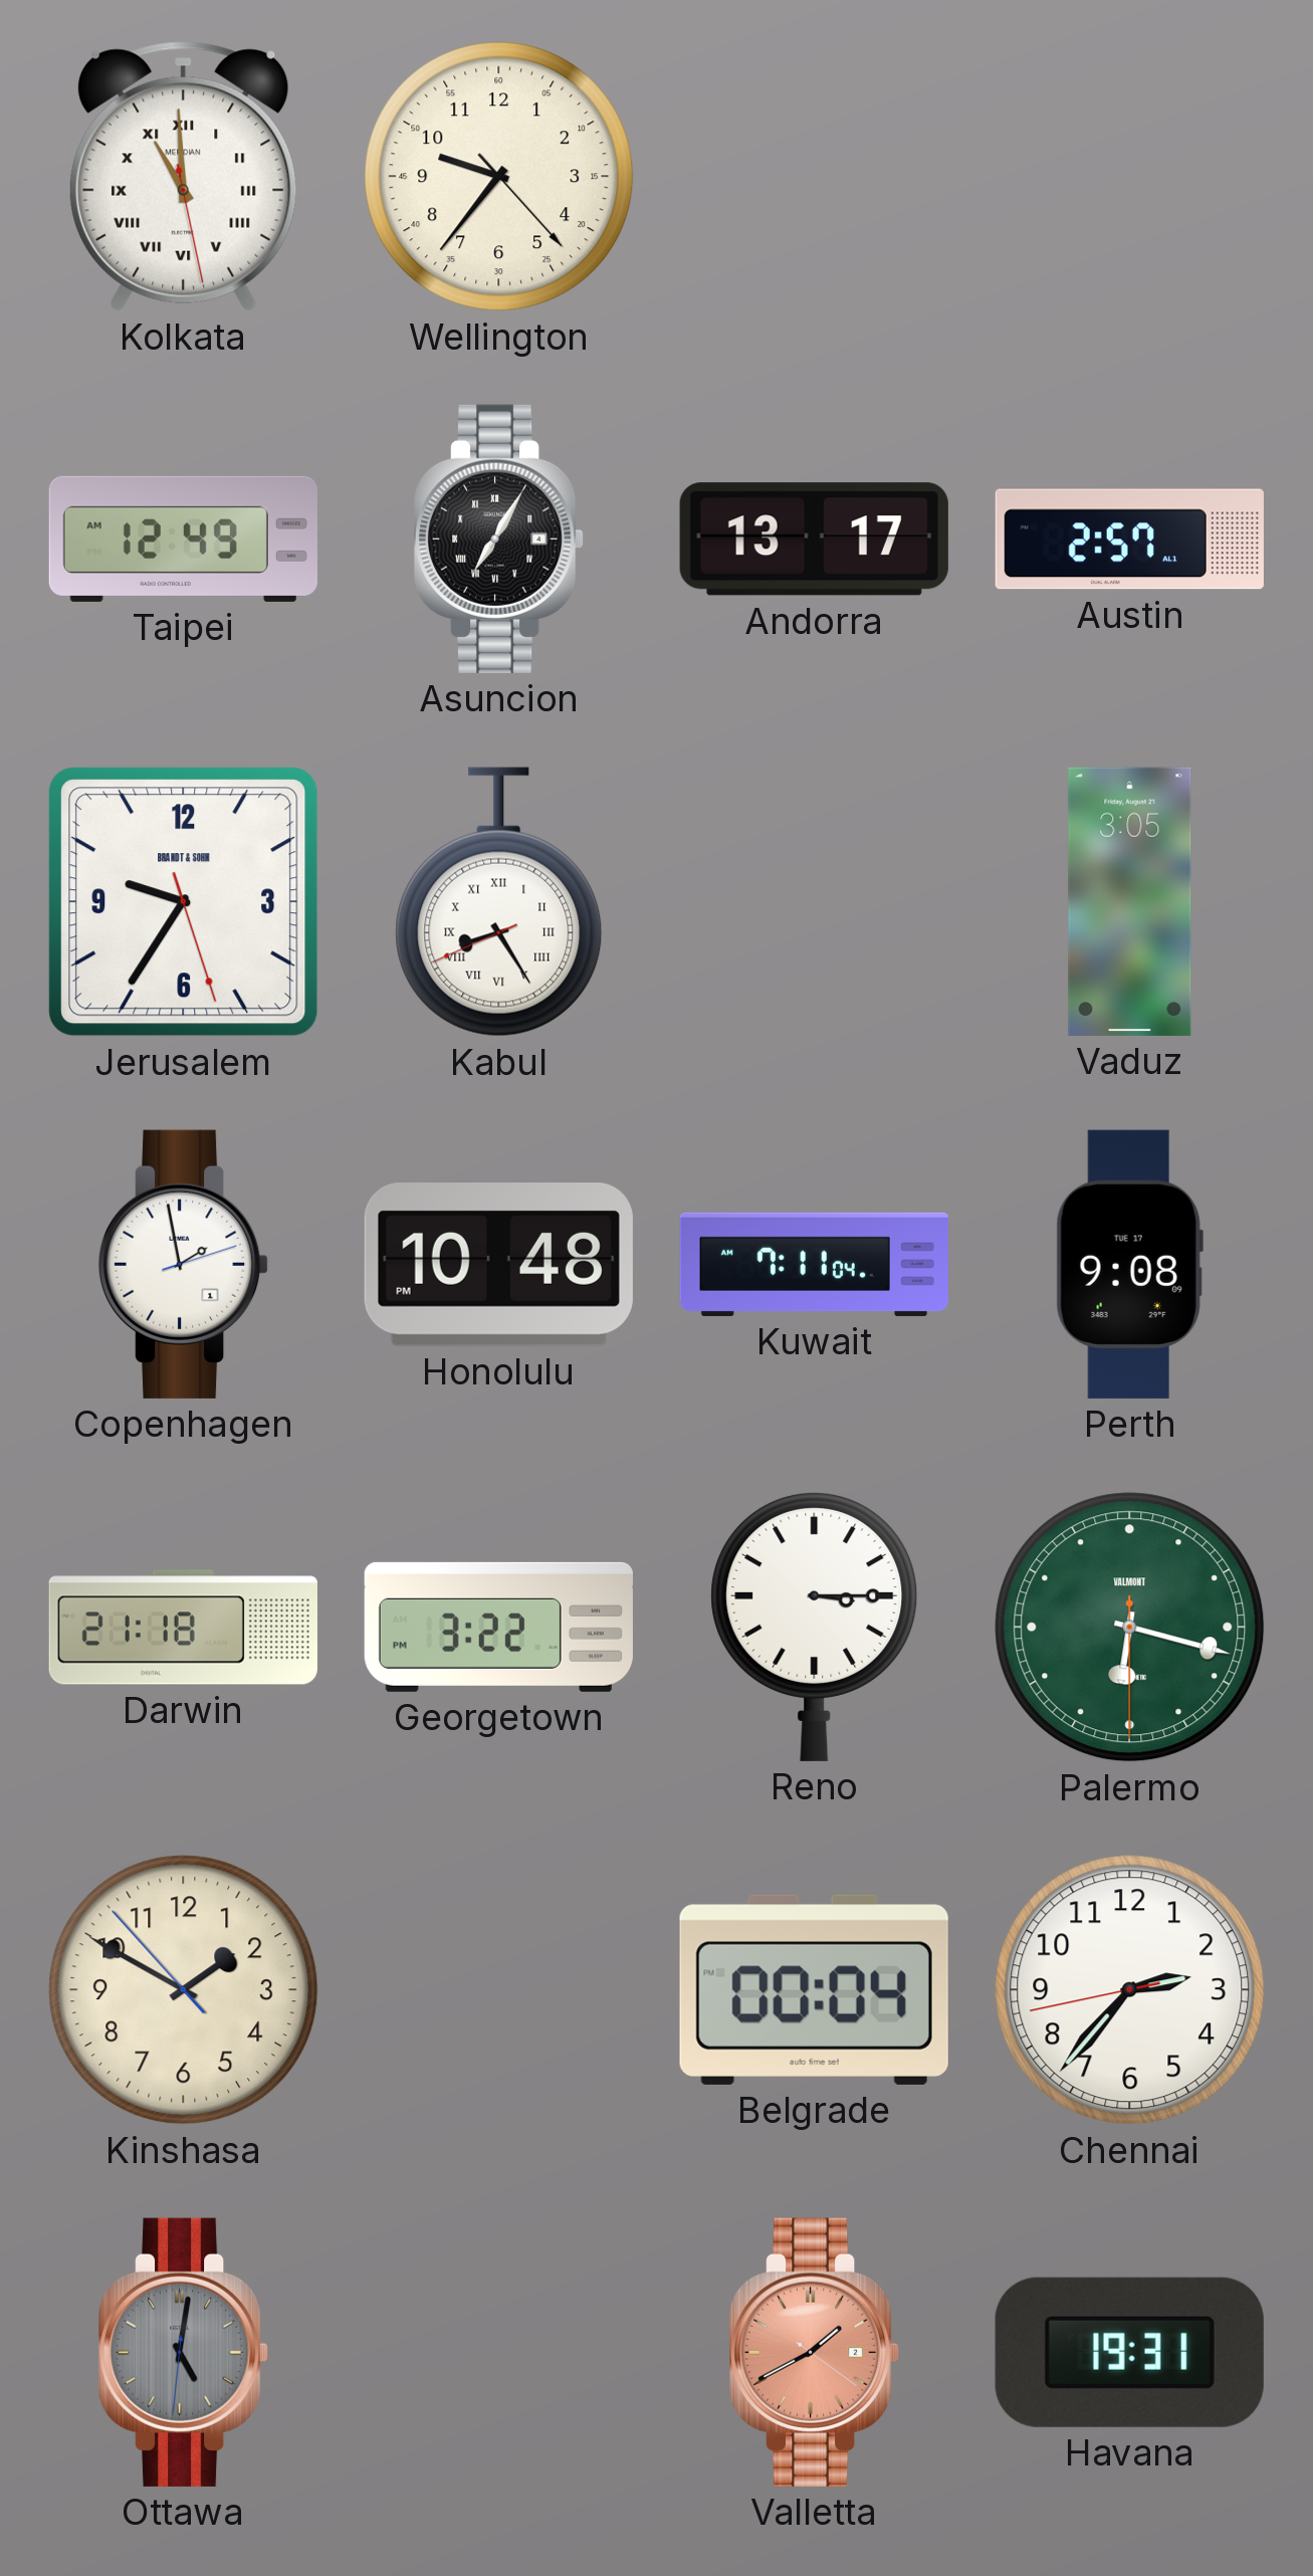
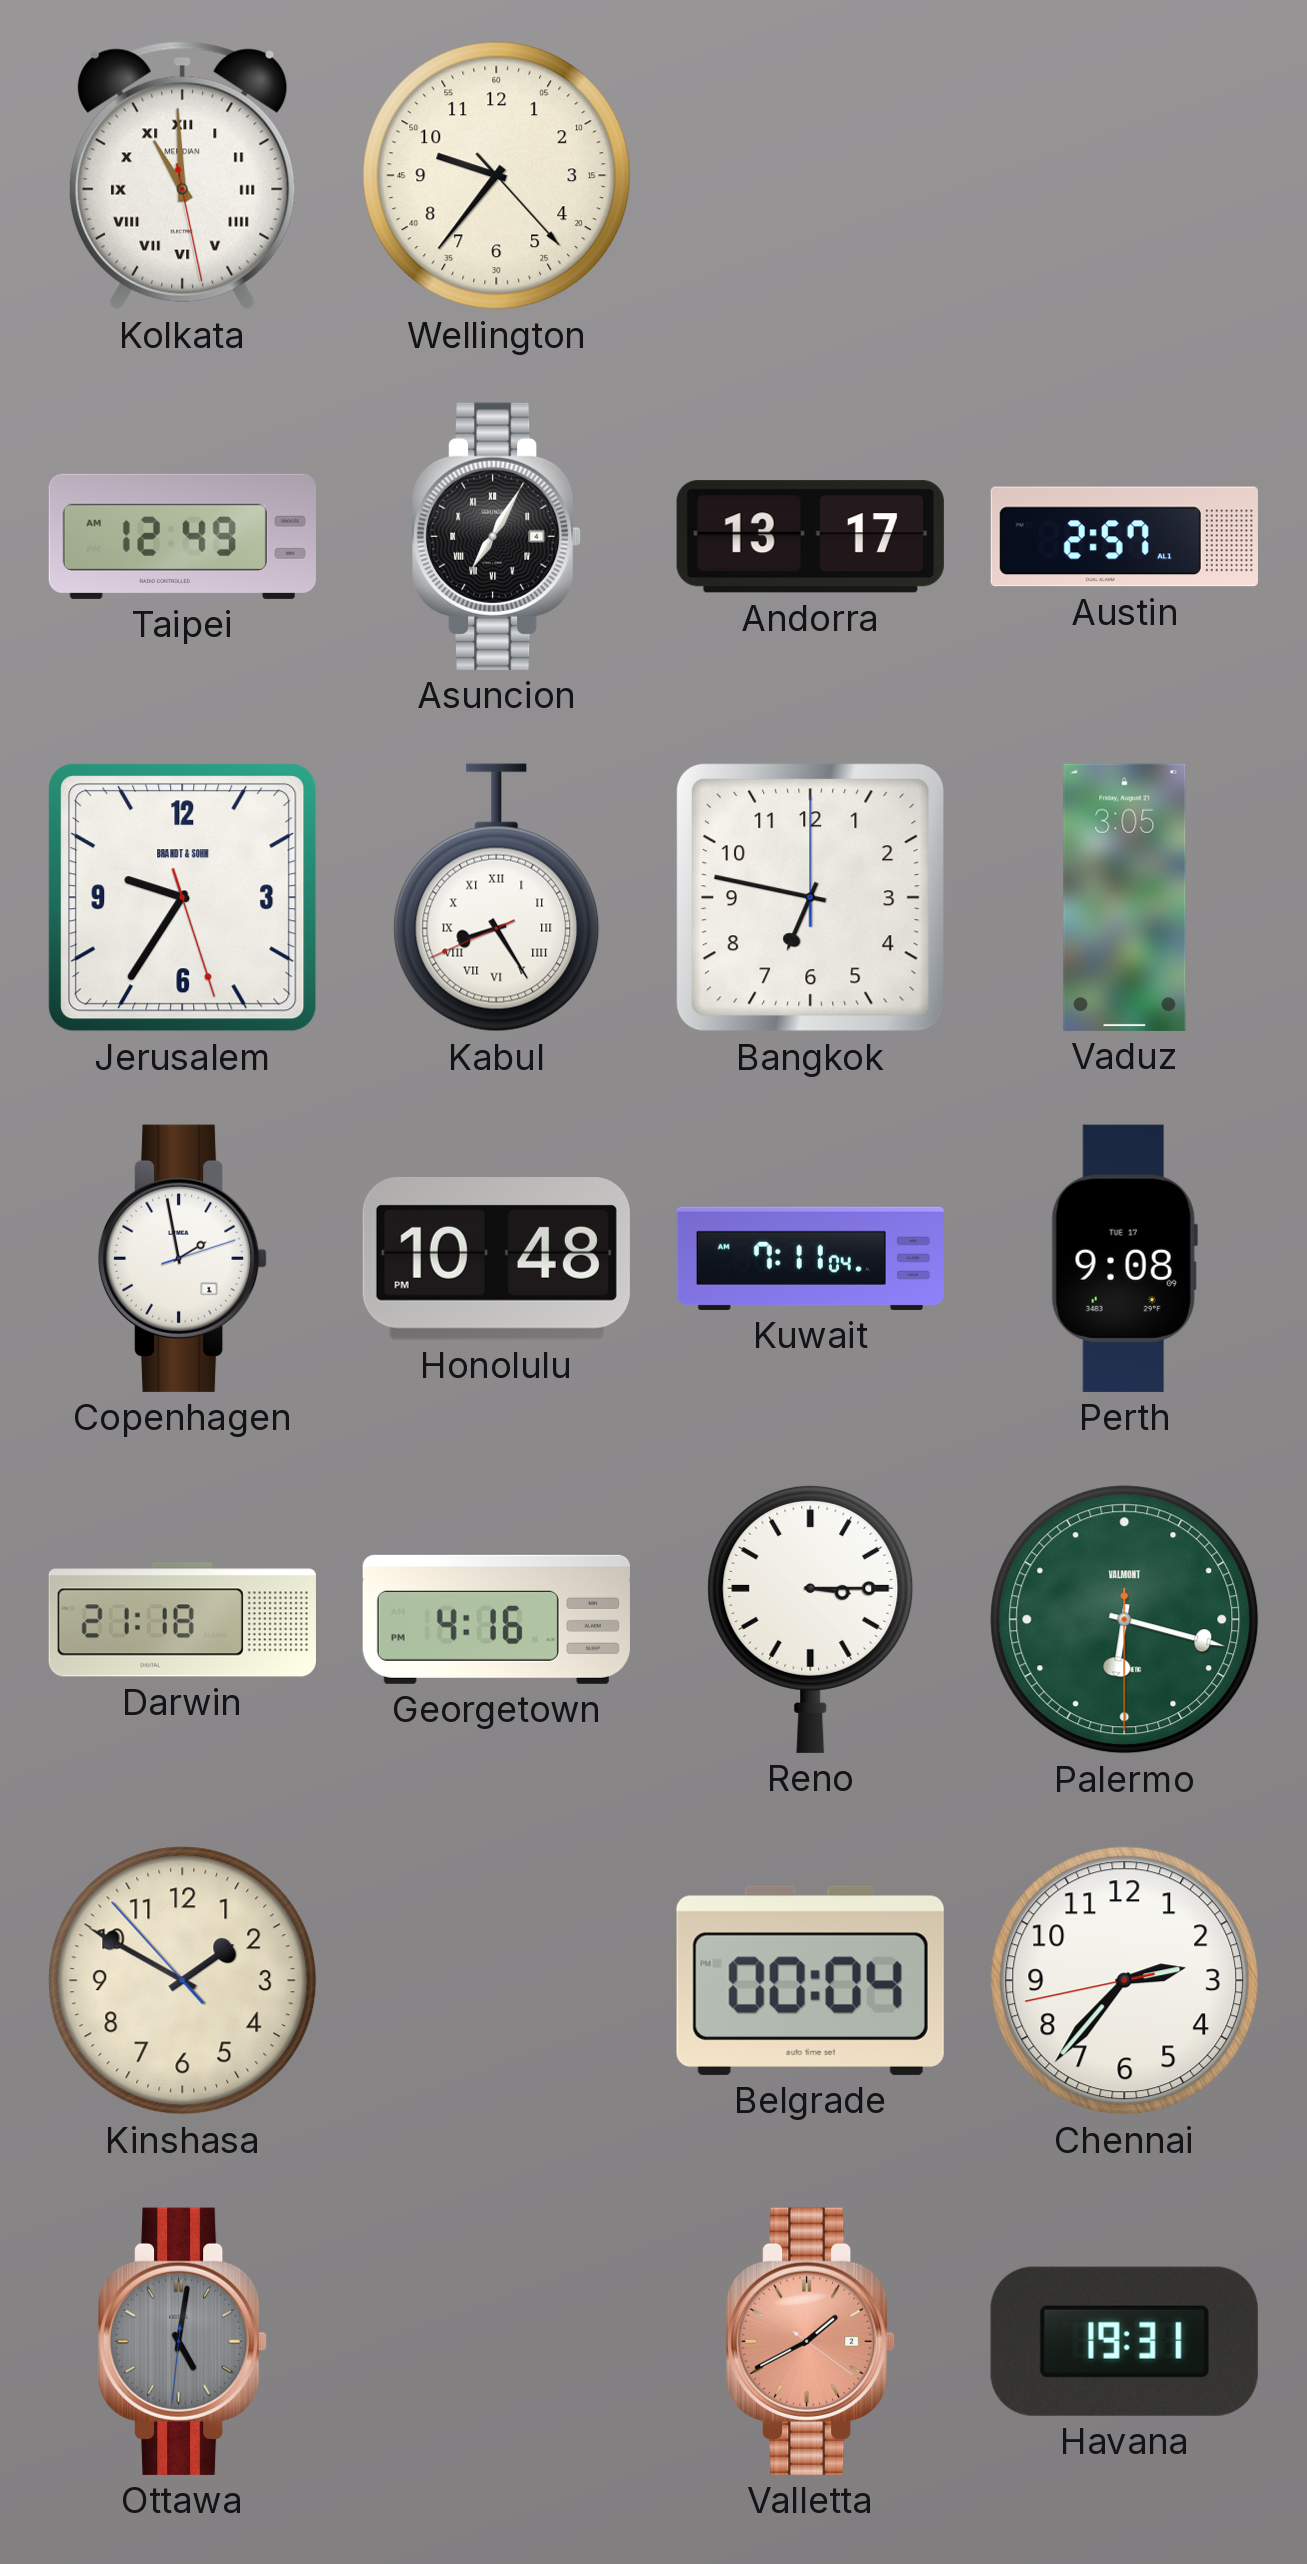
Bangkok: none -> 6:47
Georgetown: 3:22 -> 4:16
